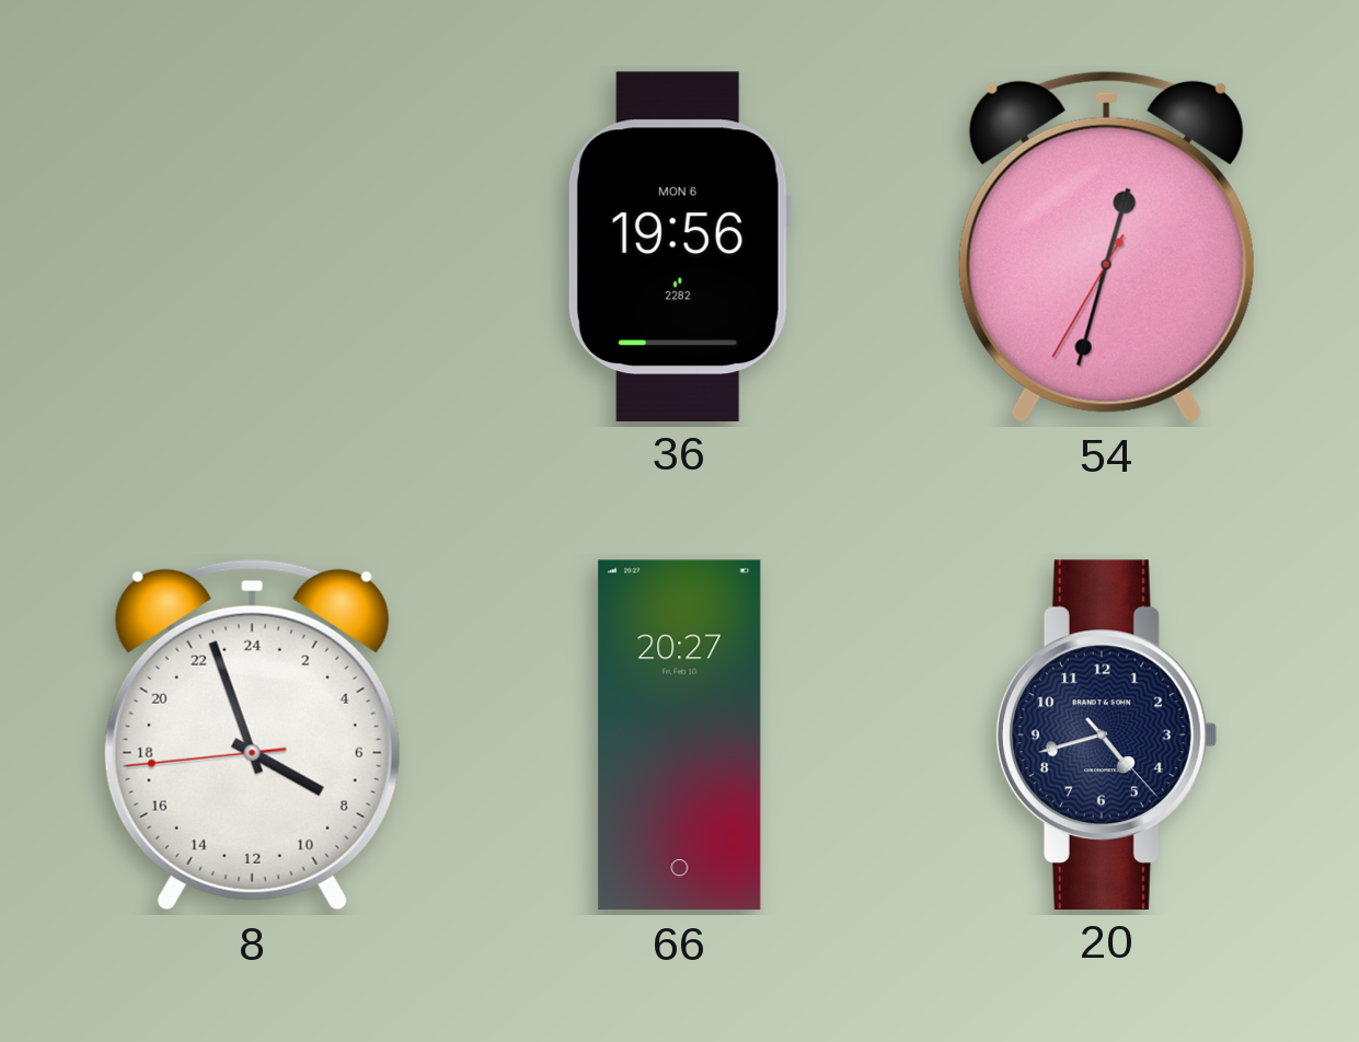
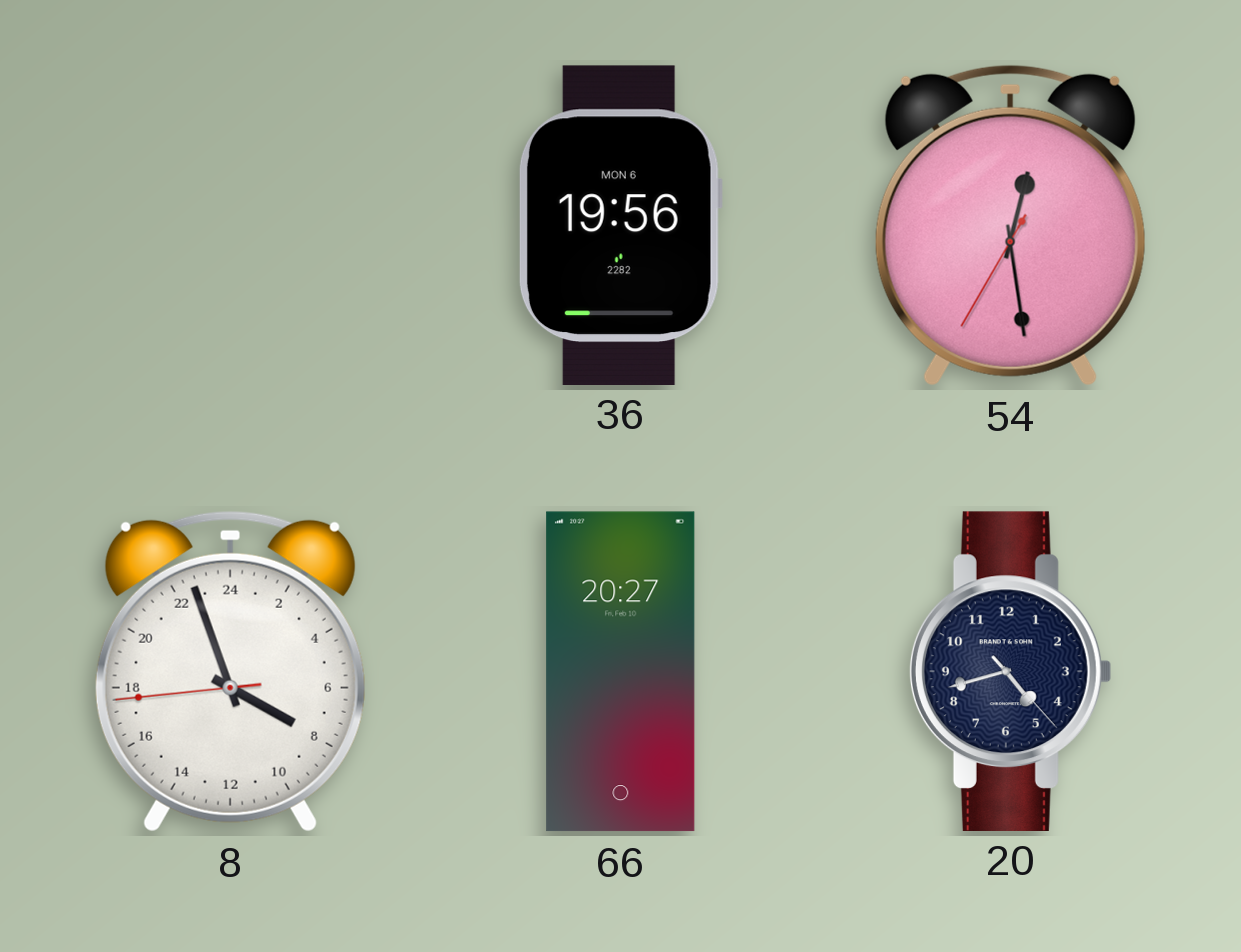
54: 12:32 -> 12:28
